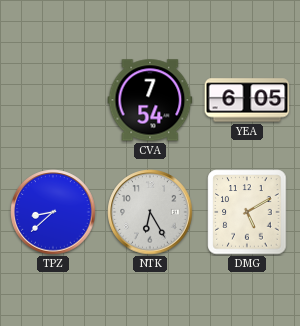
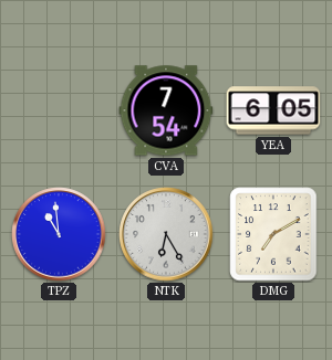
TPZ: 8:38 -> 10:59
DMG: 5:10 -> 7:10
